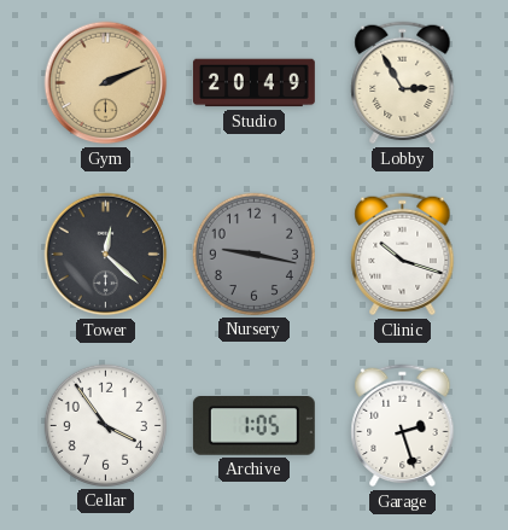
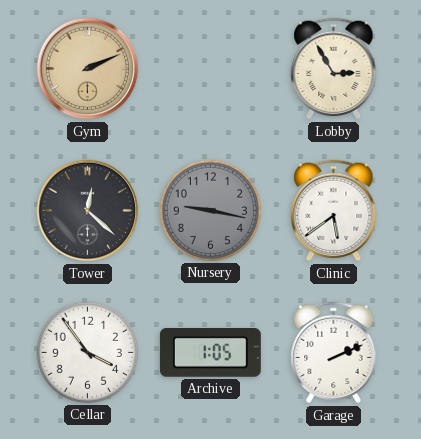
Studio: 20:49 -> none
Clinic: 10:18 -> 5:39
Garage: 2:27 -> 2:11
